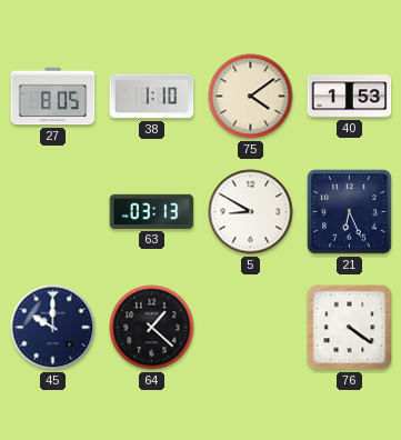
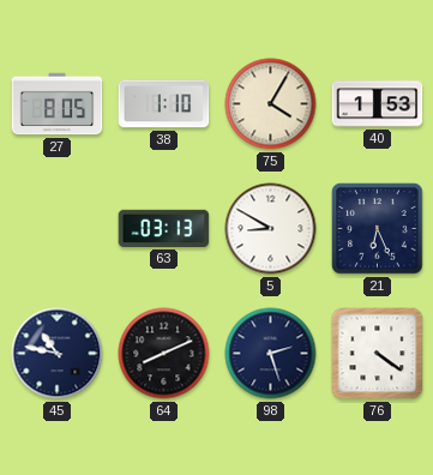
75: 4:09 -> 4:05
45: 10:00 -> 10:47
64: 1:22 -> 8:11
98: none -> 2:27
